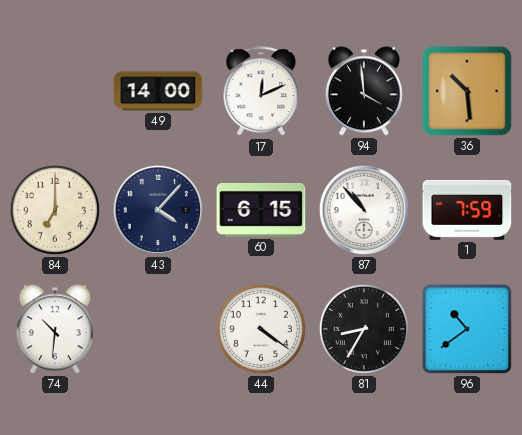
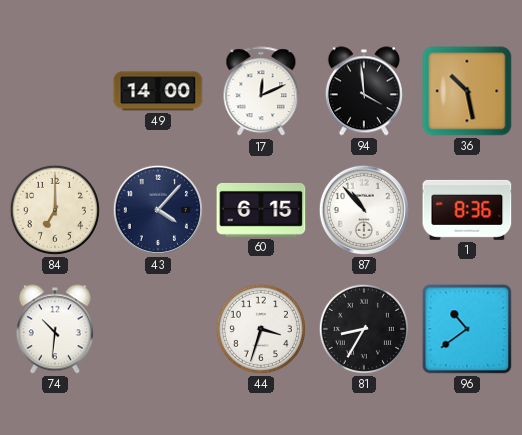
36: 10:29 -> 10:28
1: 7:59 -> 8:36
44: 4:21 -> 3:33
